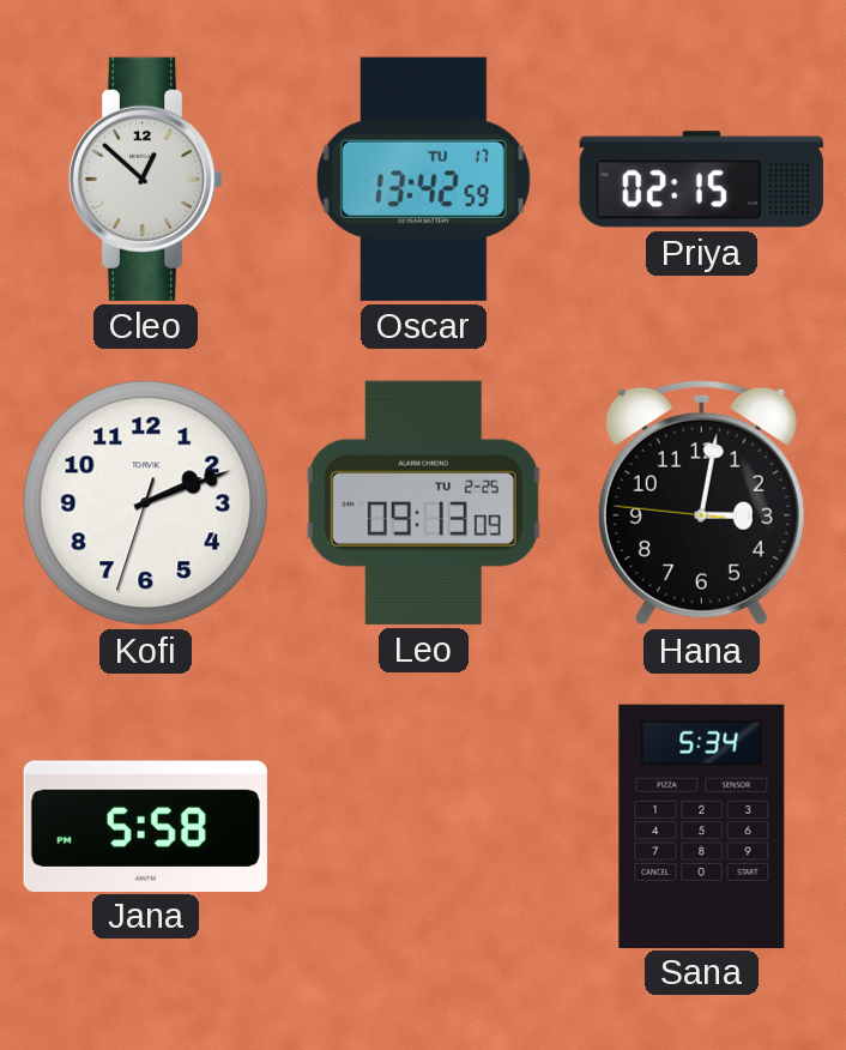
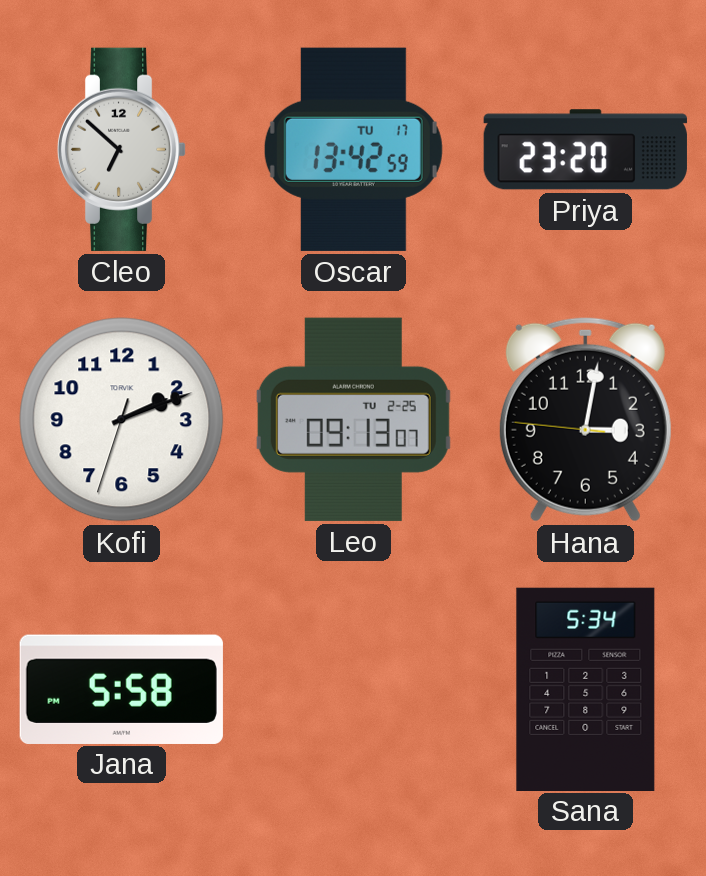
Cleo: 12:52 -> 6:52
Priya: 02:15 -> 23:20
Leo: 09:13:09 -> 09:13:07
